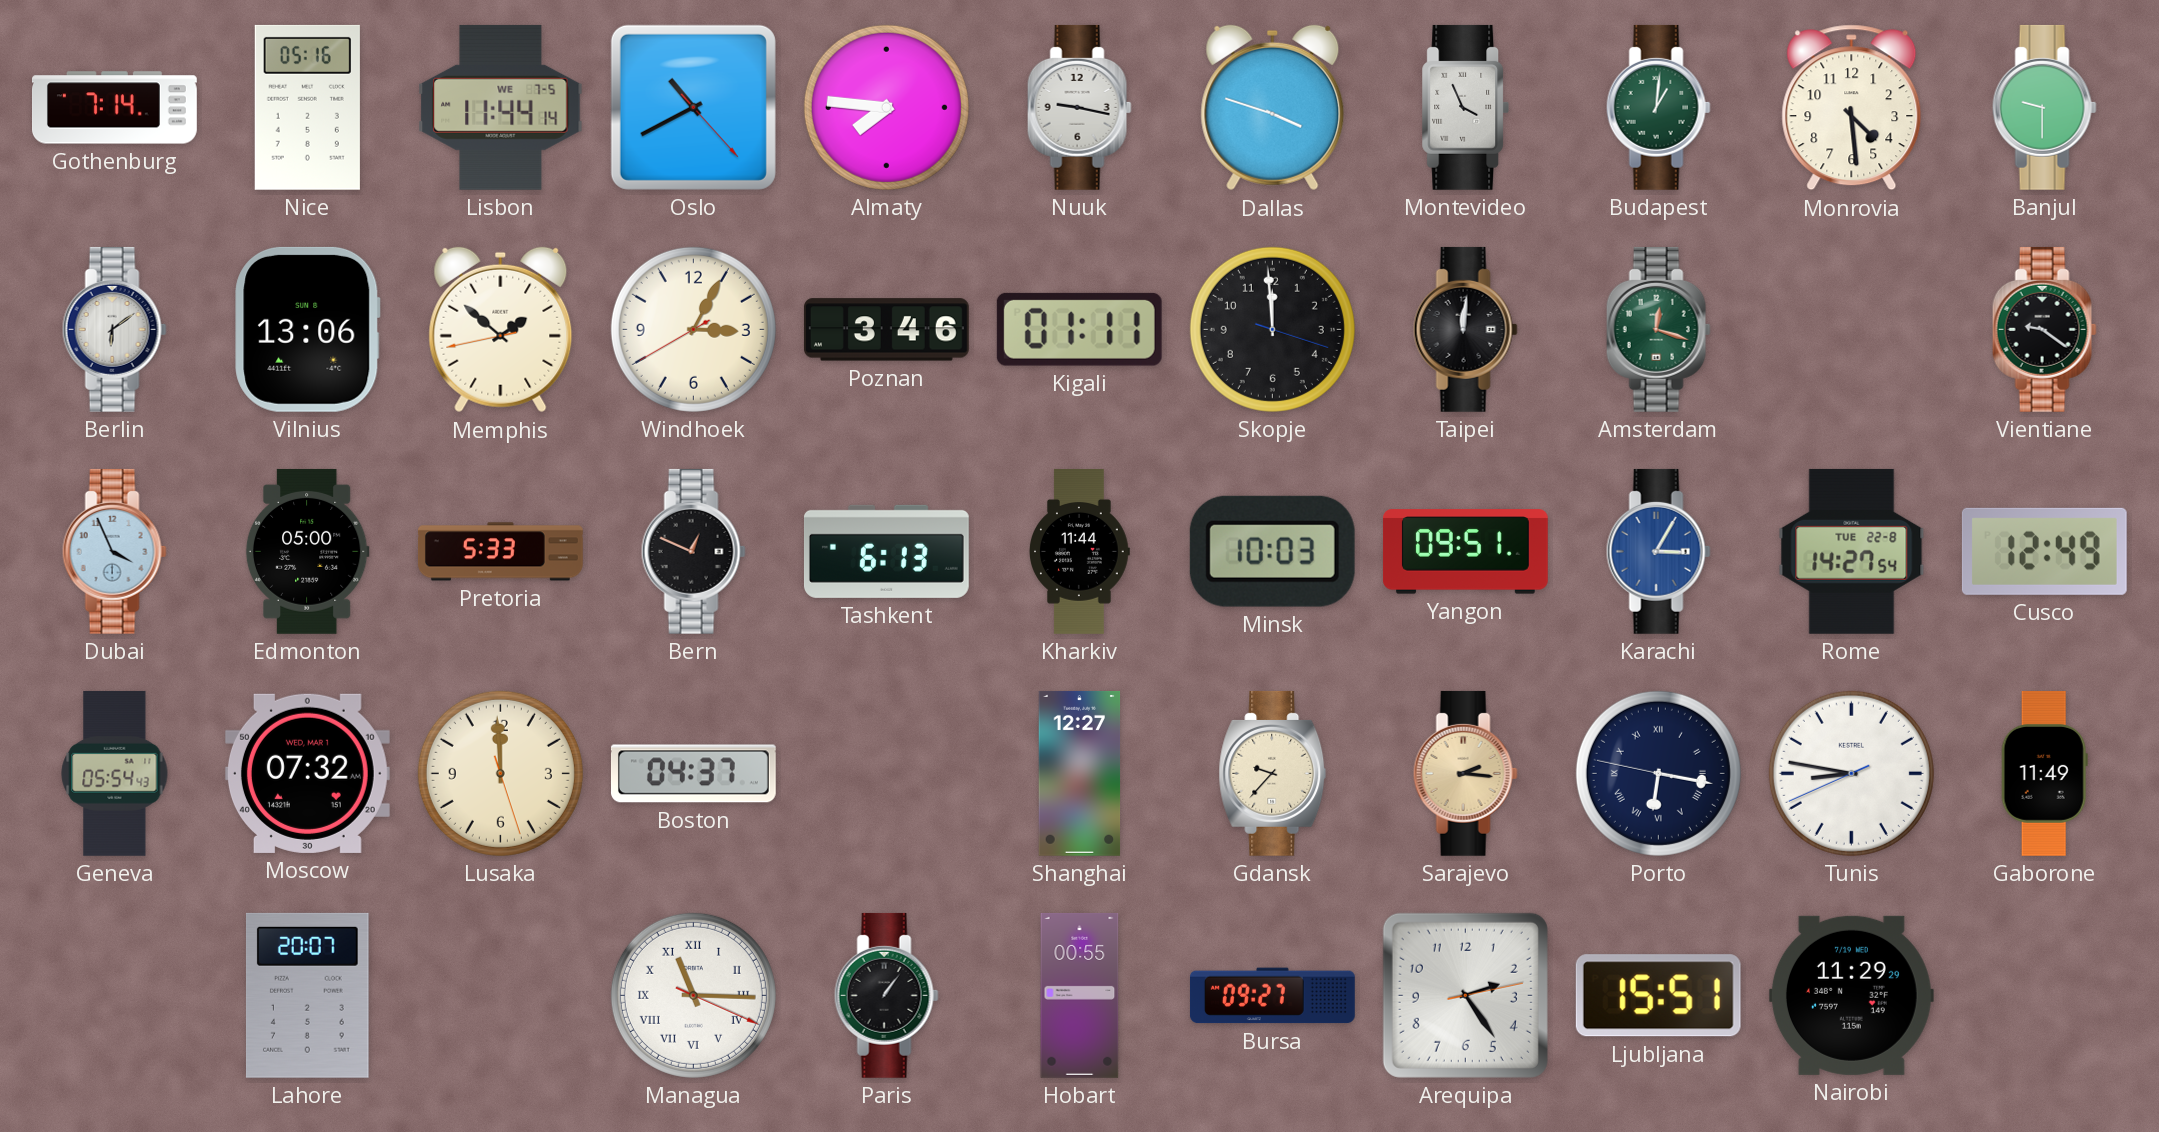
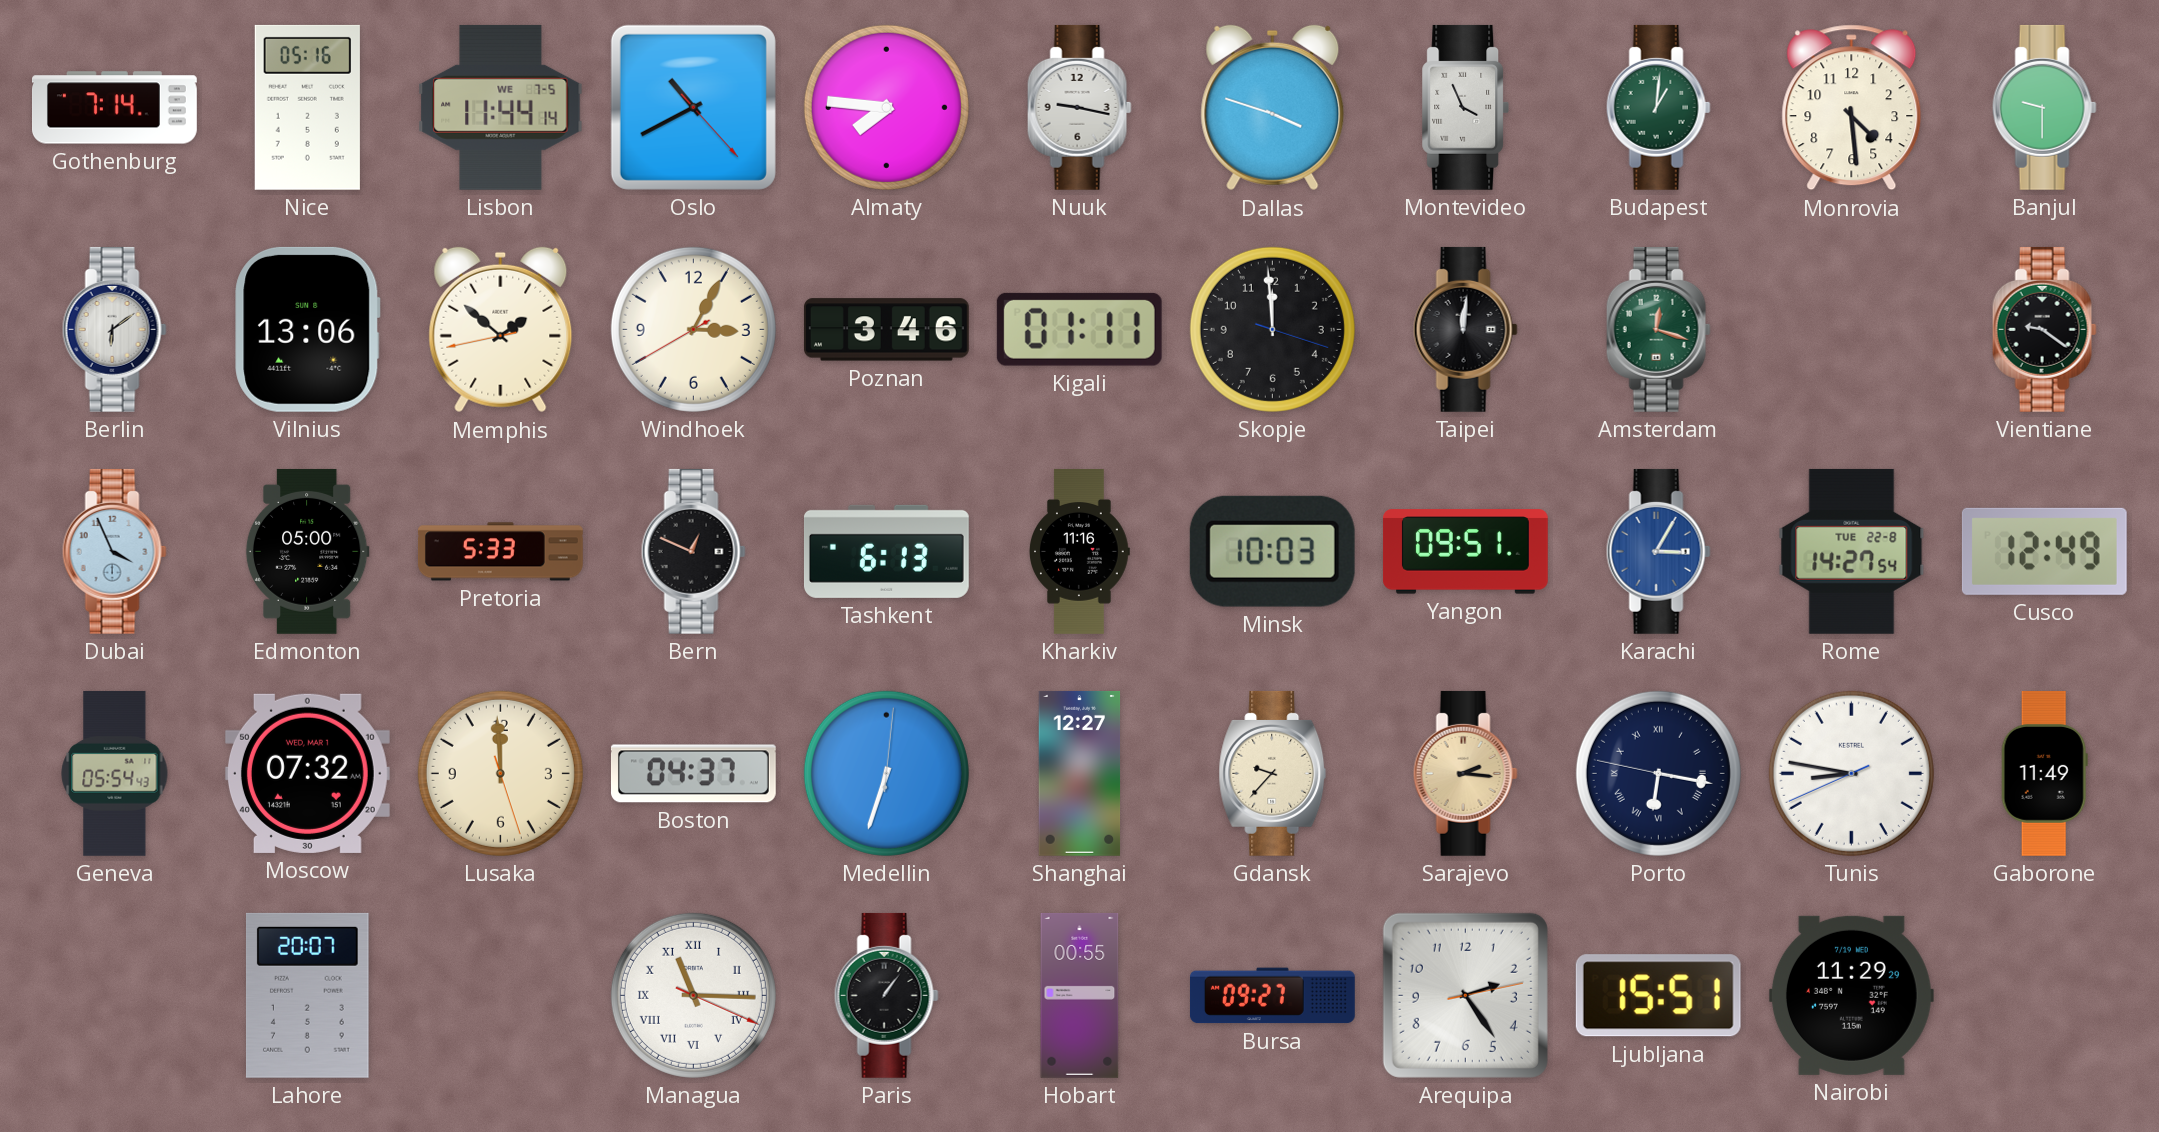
Kharkiv: 11:44 -> 11:16
Medellin: none -> 6:33
